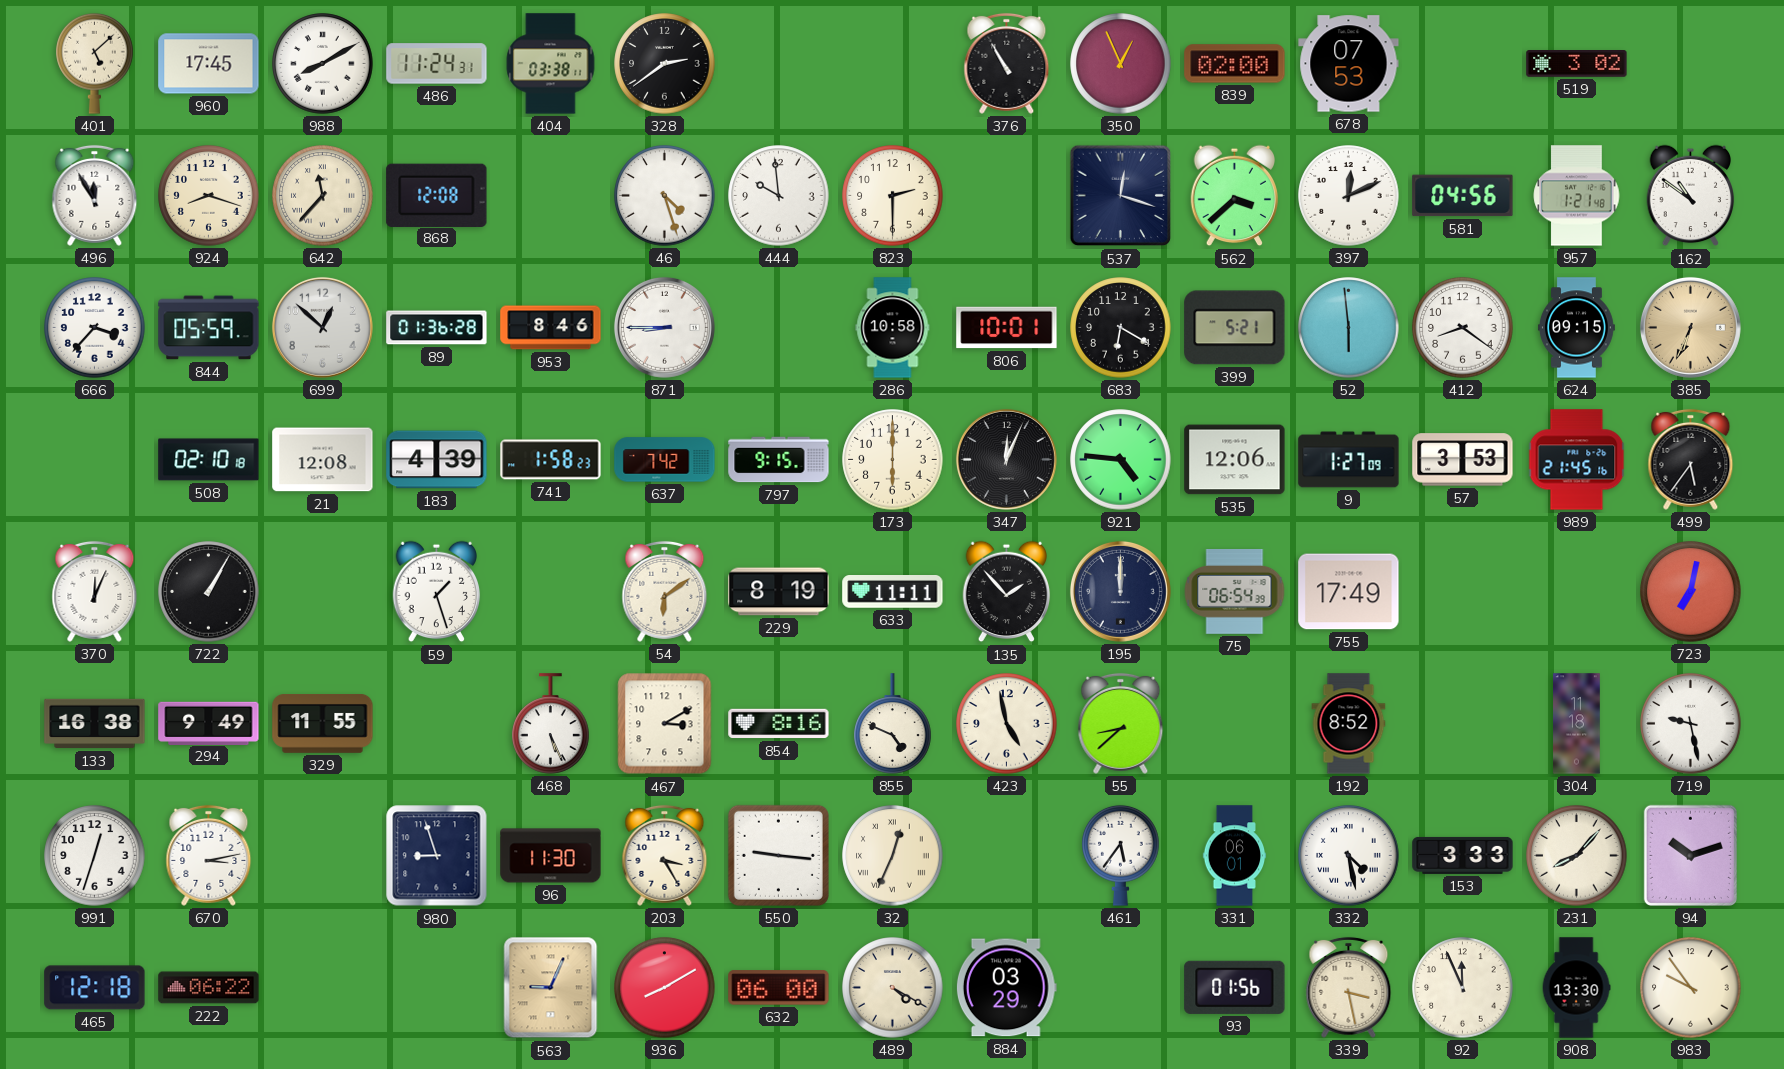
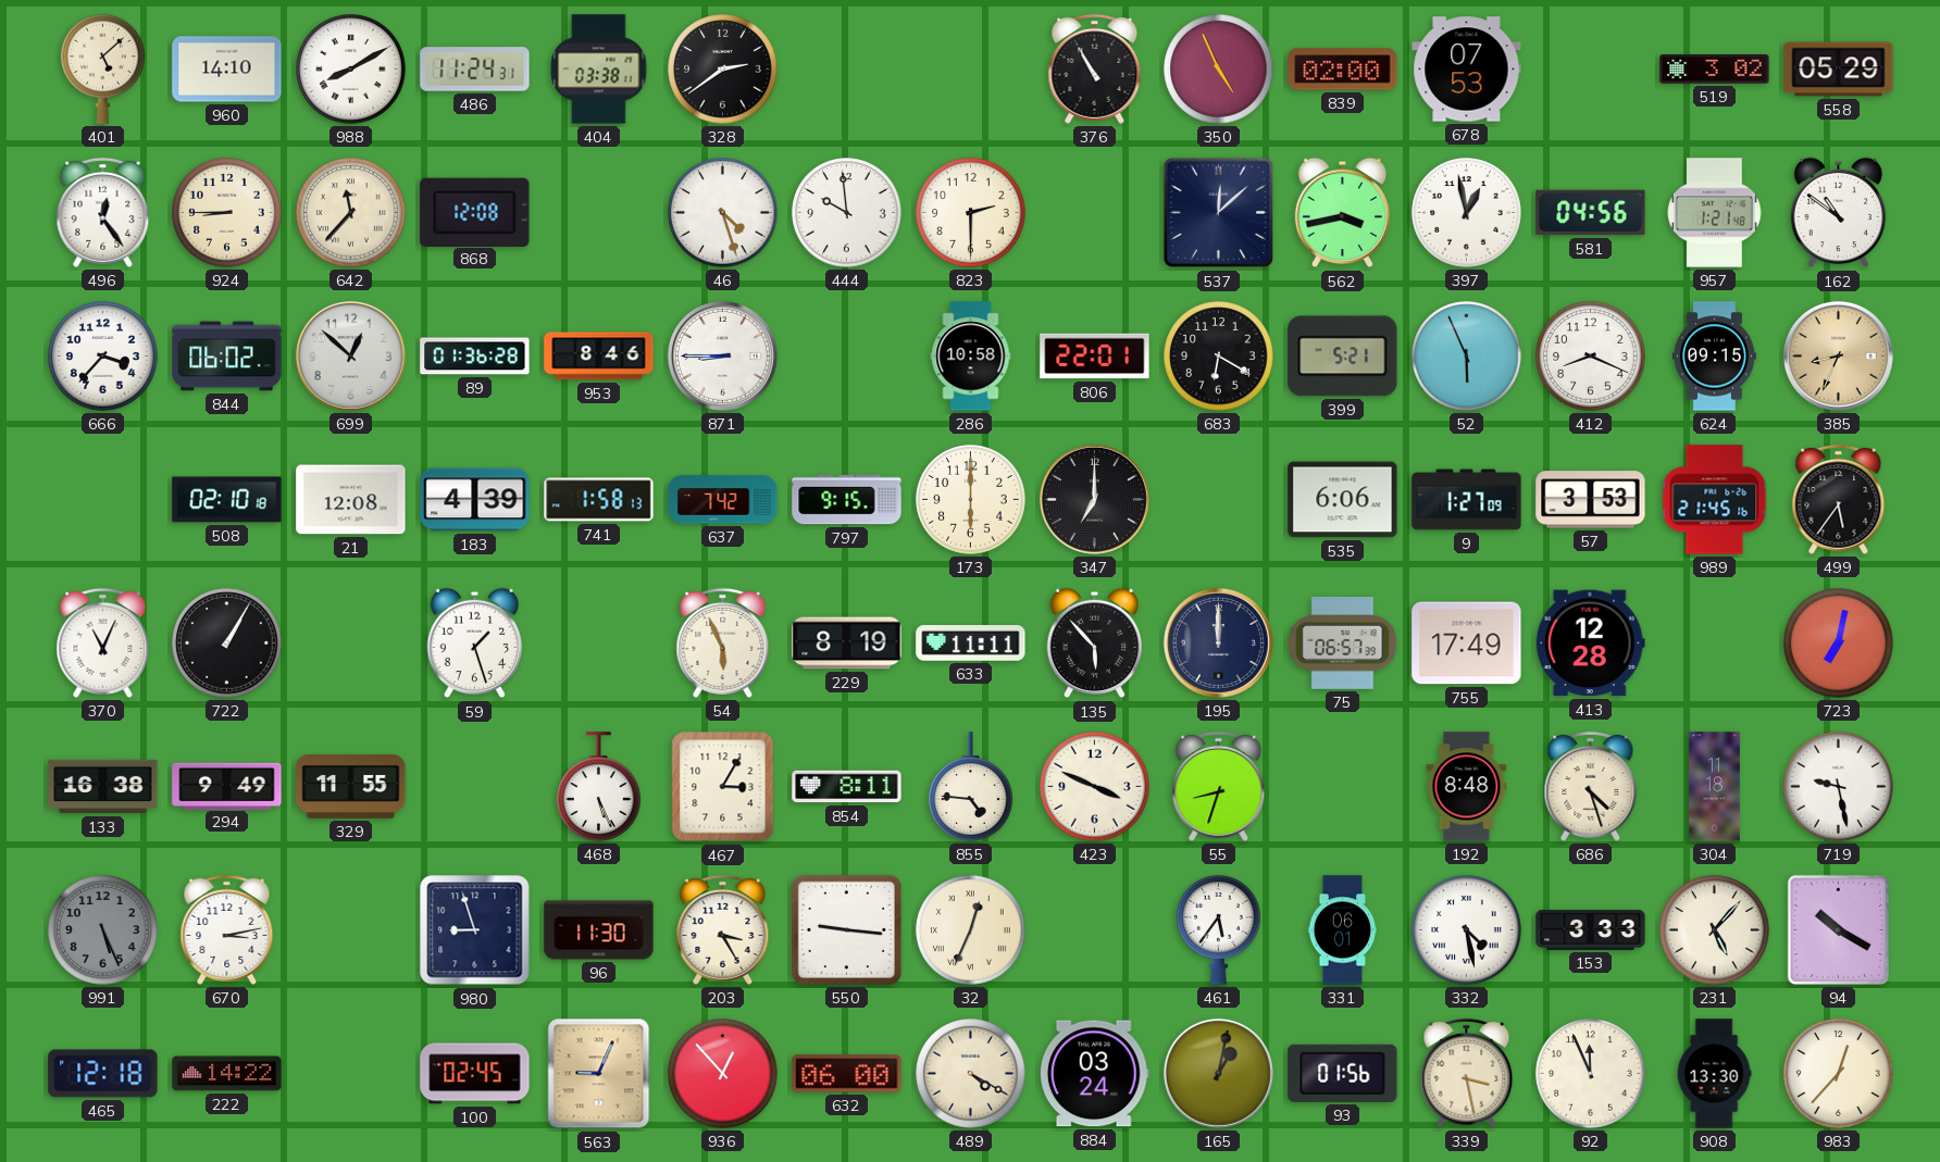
960: 17:45 -> 14:10
350: 12:56 -> 4:56
558: none -> 05:29
496: 11:55 -> 12:24
924: 8:18 -> 8:45
537: 12:18 -> 12:08
562: 3:38 -> 3:43
397: 12:11 -> 12:58
844: 05:59 -> 06:02
806: 10:01 -> 22:01
52: 5:59 -> 5:56
412: 8:21 -> 8:19
385: 6:34 -> 8:34
741: 1:58:23 -> 1:58:13
347: 12:04 -> 7:00
921: 4:46 -> none
535: 12:06 -> 6:06
370: 12:04 -> 11:04
54: 6:09 -> 5:56
135: 1:53 -> 5:53
75: 06:54 -> 06:57
413: none -> 12:28
467: 3:10 -> 3:05
854: 8:16 -> 8:11
855: 4:49 -> 4:46
423: 4:58 -> 3:49
55: 8:38 -> 8:33
192: 8:52 -> 8:48
686: none -> 4:27
991: 12:33 -> 5:26
991 dial: white -> grey
231: 8:07 -> 5:07
94: 10:12 -> 10:20
222: 06:22 -> 14:22
100: none -> 02:45
936: 8:10 -> 12:53
884: 03:29 -> 03:24
165: none -> 1:02
983: 9:54 -> 12:37
